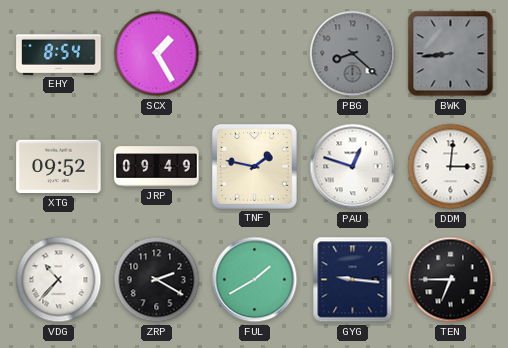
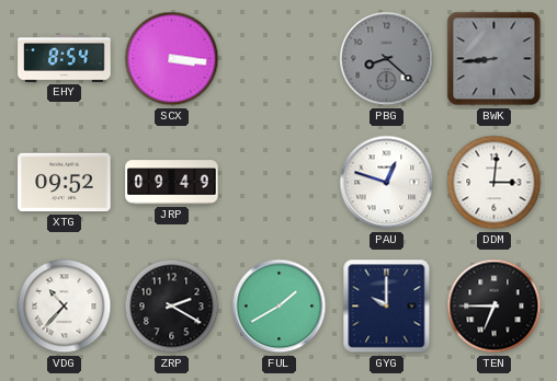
SCX: 1:25 -> 3:16
TNF: 1:47 -> none
GYG: 9:16 -> 10:00
